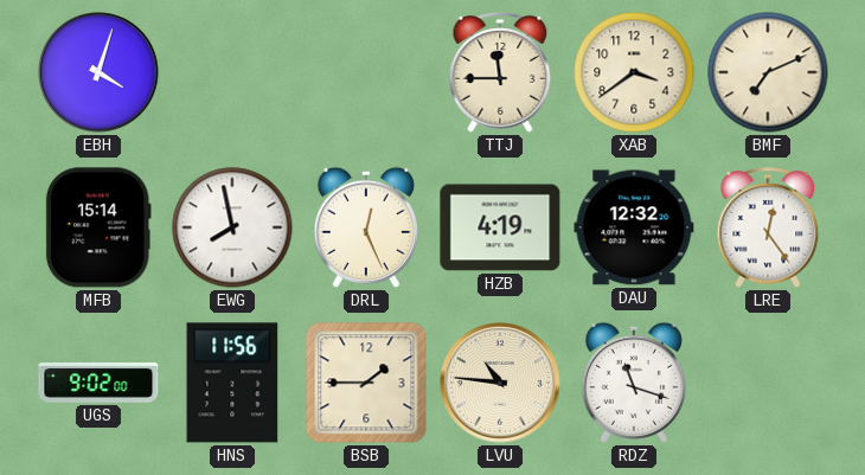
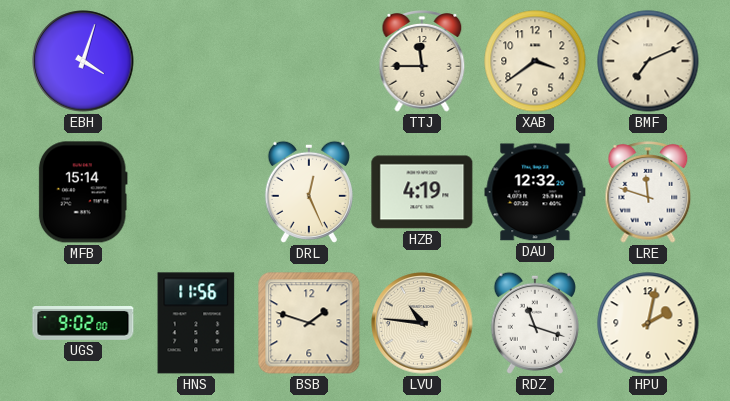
EWG: 7:58 -> none
LRE: 12:24 -> 11:48
BSB: 1:45 -> 1:48
HPU: none -> 2:02
